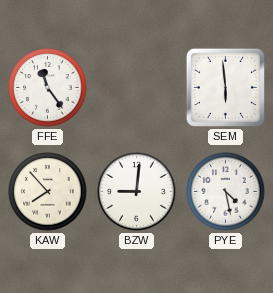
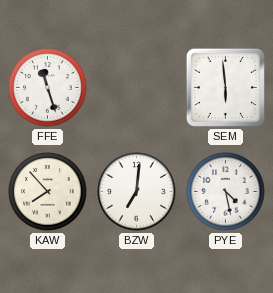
FFE: 11:24 -> 11:27
BZW: 9:01 -> 7:01
